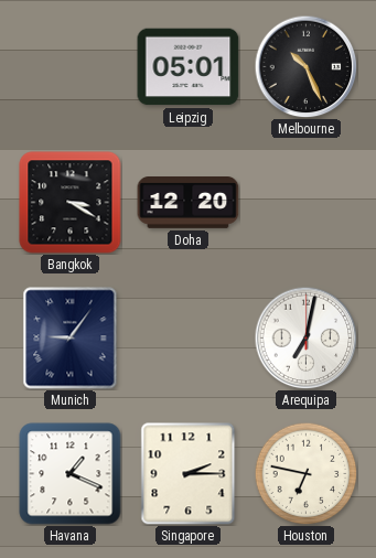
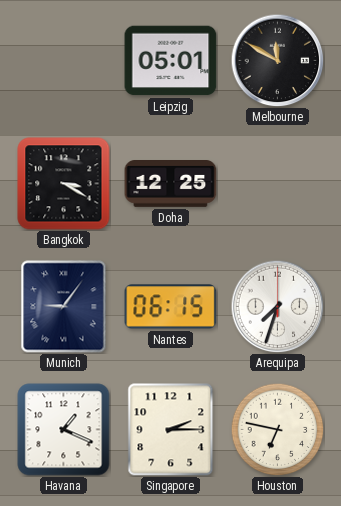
Melbourne: 10:26 -> 11:50
Doha: 12:20 -> 12:25
Nantes: none -> 06:15
Arequipa: 7:02 -> 7:33
